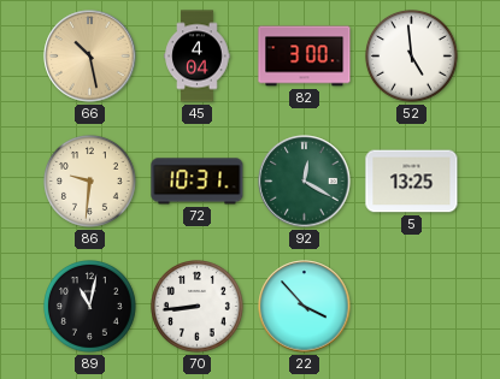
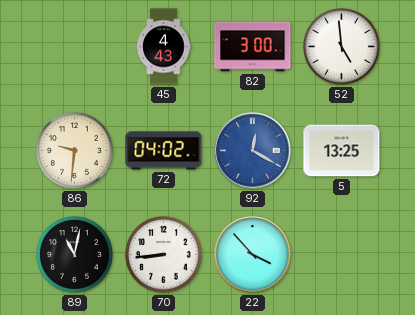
66: 10:28 -> none
45: 4:04 -> 4:43
72: 10:31 -> 04:02
92 dial: green -> blue
